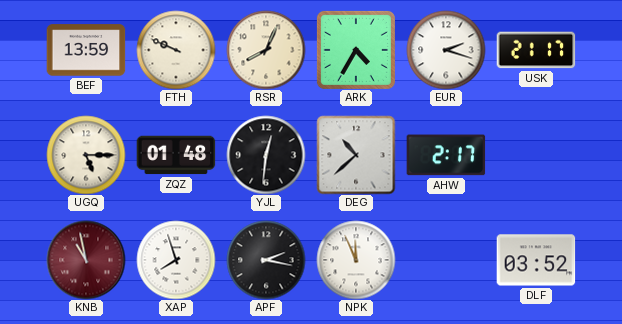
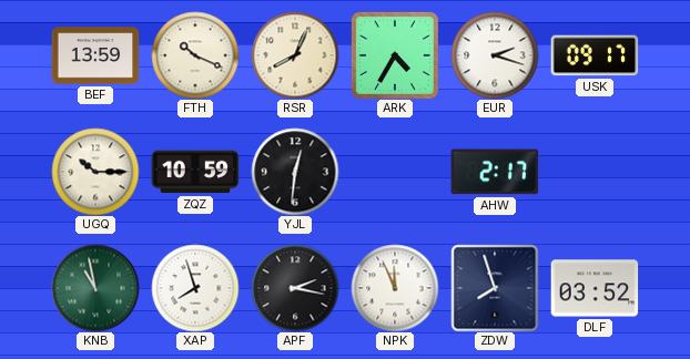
FTH: 9:49 -> 10:19
USK: 21:17 -> 09:17
UGQ: 5:15 -> 10:15
ZQZ: 01:48 -> 10:59
DEG: 10:38 -> none
KNB dial: burgundy -> green
ZDW: none -> 7:57
